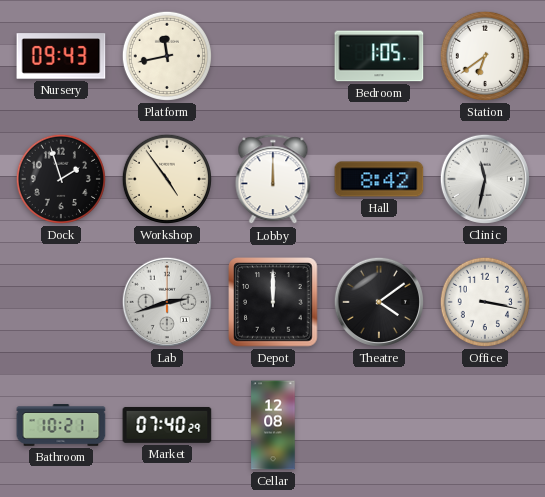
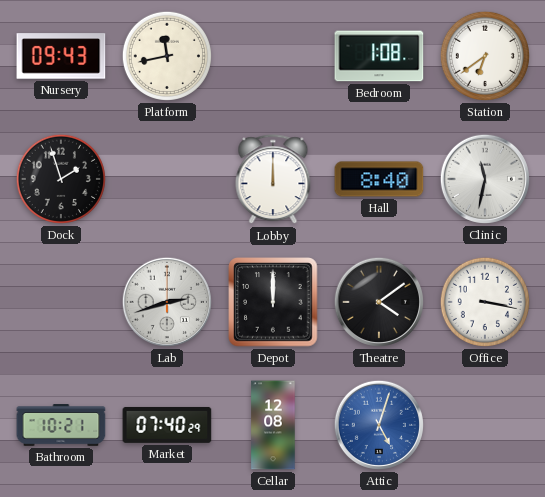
Bedroom: 1:05 -> 1:08
Workshop: 4:54 -> none
Hall: 8:42 -> 8:40
Attic: none -> 5:03
